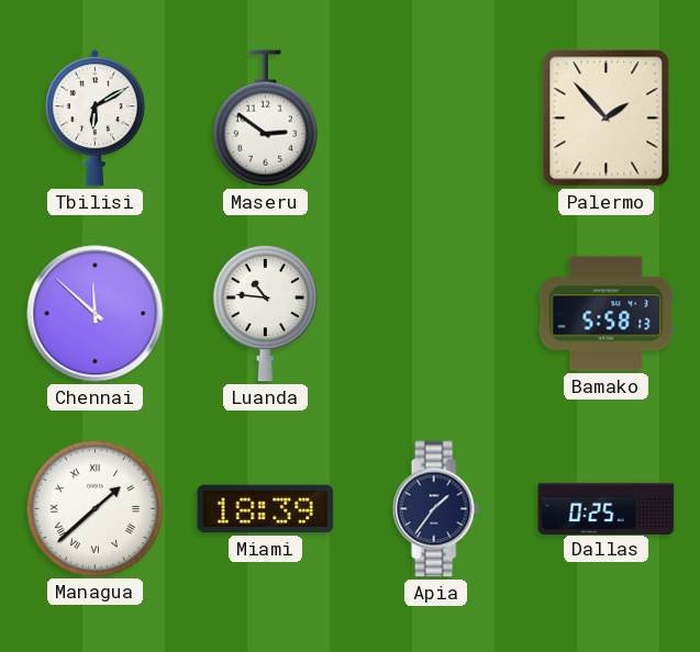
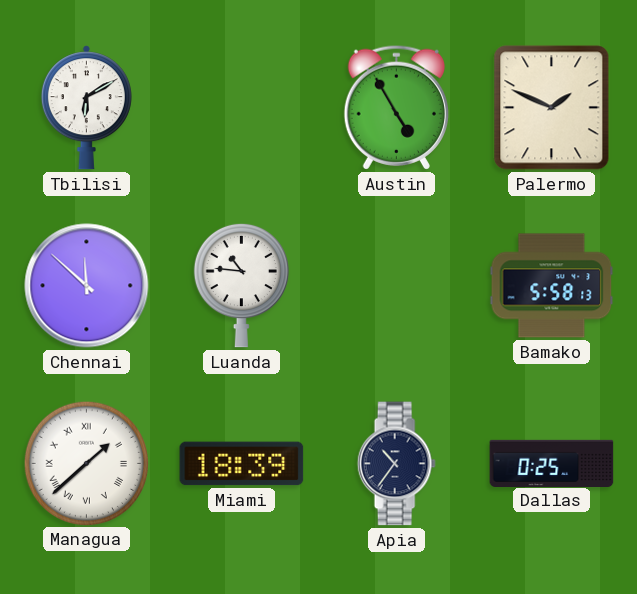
Maseru: 2:51 -> none
Austin: none -> 4:55
Palermo: 1:53 -> 1:49
Apia: 1:36 -> 10:36
